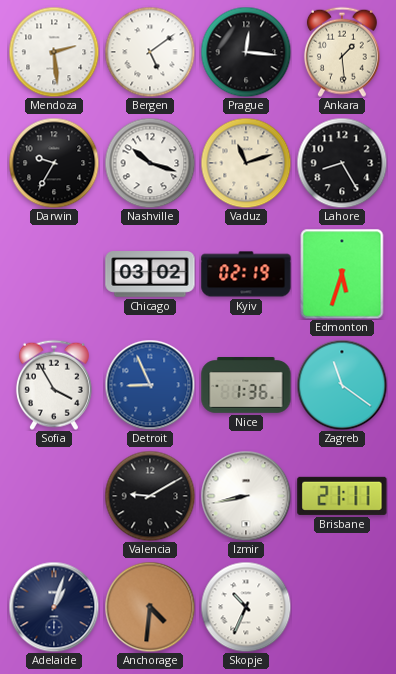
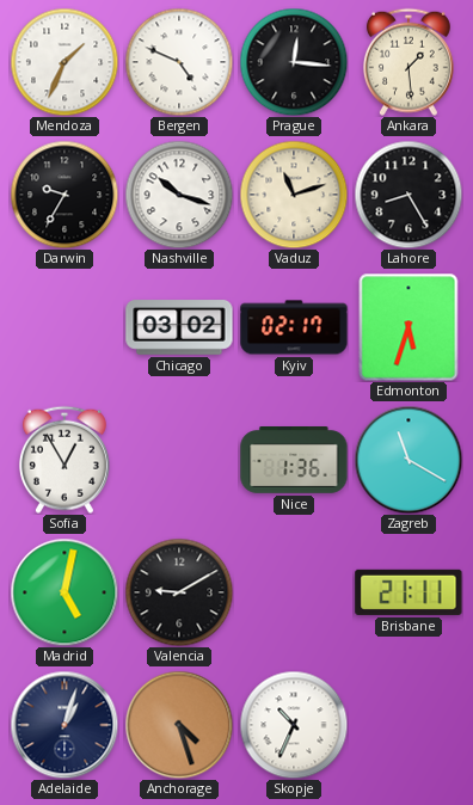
Mendoza: 2:29 -> 1:34
Bergen: 5:09 -> 4:49
Kyiv: 02:19 -> 02:17
Sofia: 3:55 -> 12:55
Detroit: 8:56 -> none
Zagreb: 11:21 -> 11:20
Madrid: none -> 5:02
Izmir: 8:43 -> none
Anchorage: 4:31 -> 4:27
